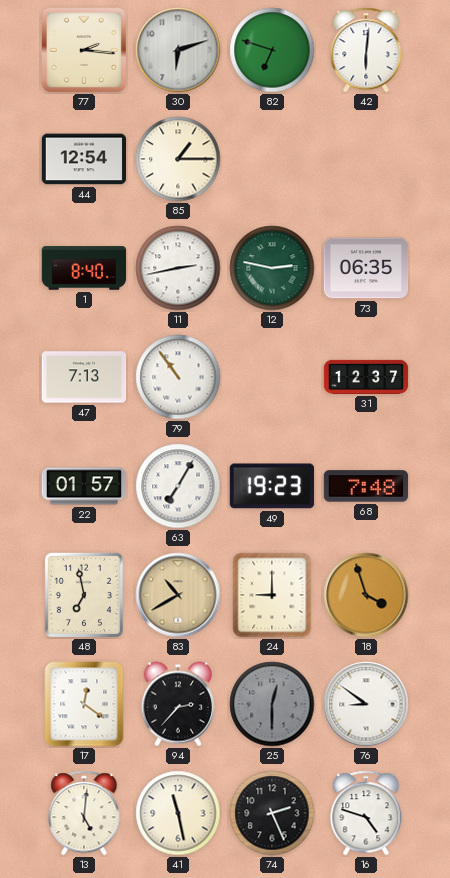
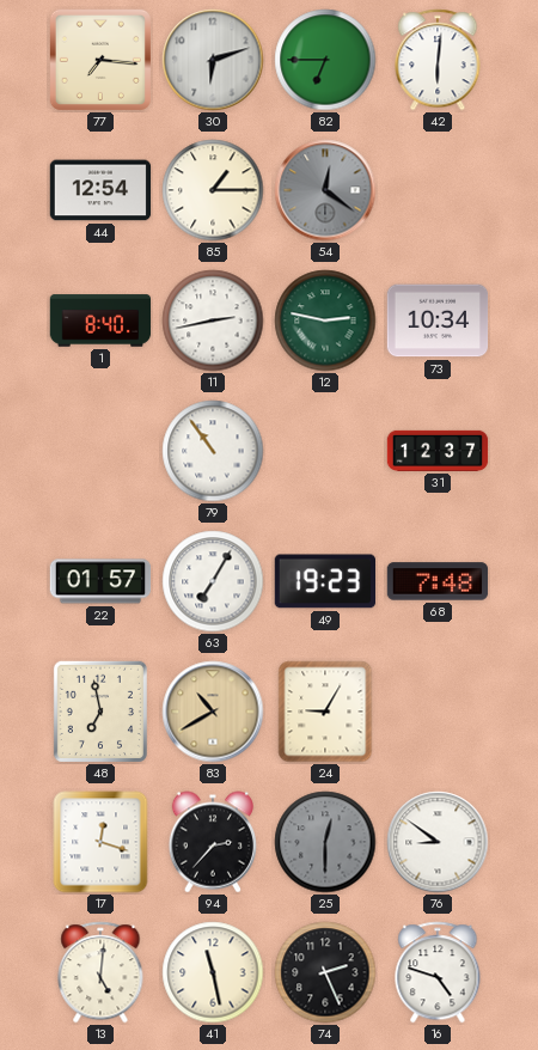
77: 2:16 -> 7:16
82: 6:48 -> 6:45
54: none -> 12:21
73: 06:35 -> 10:34
47: 7:13 -> none
24: 9:00 -> 9:05
18: 3:57 -> none
17: 12:21 -> 12:18
